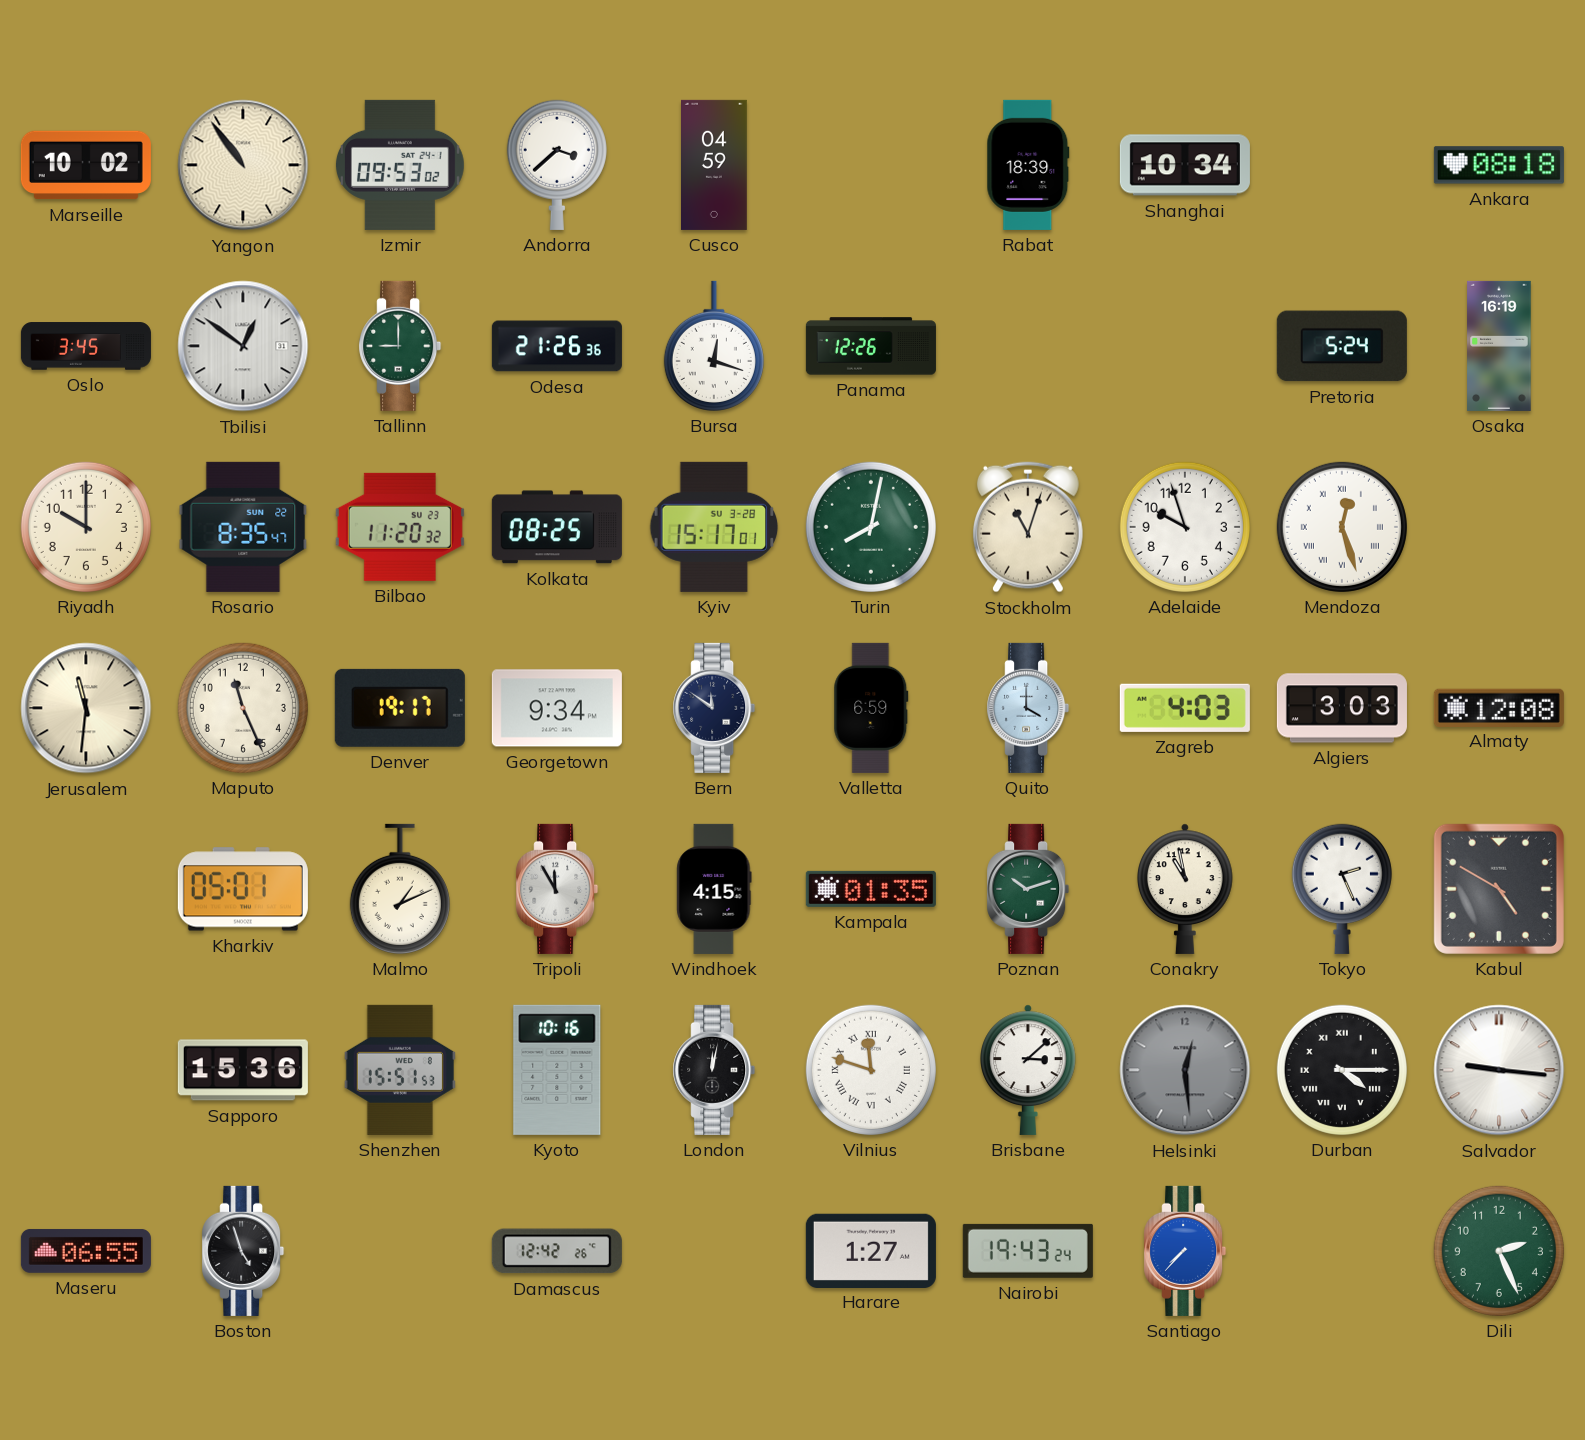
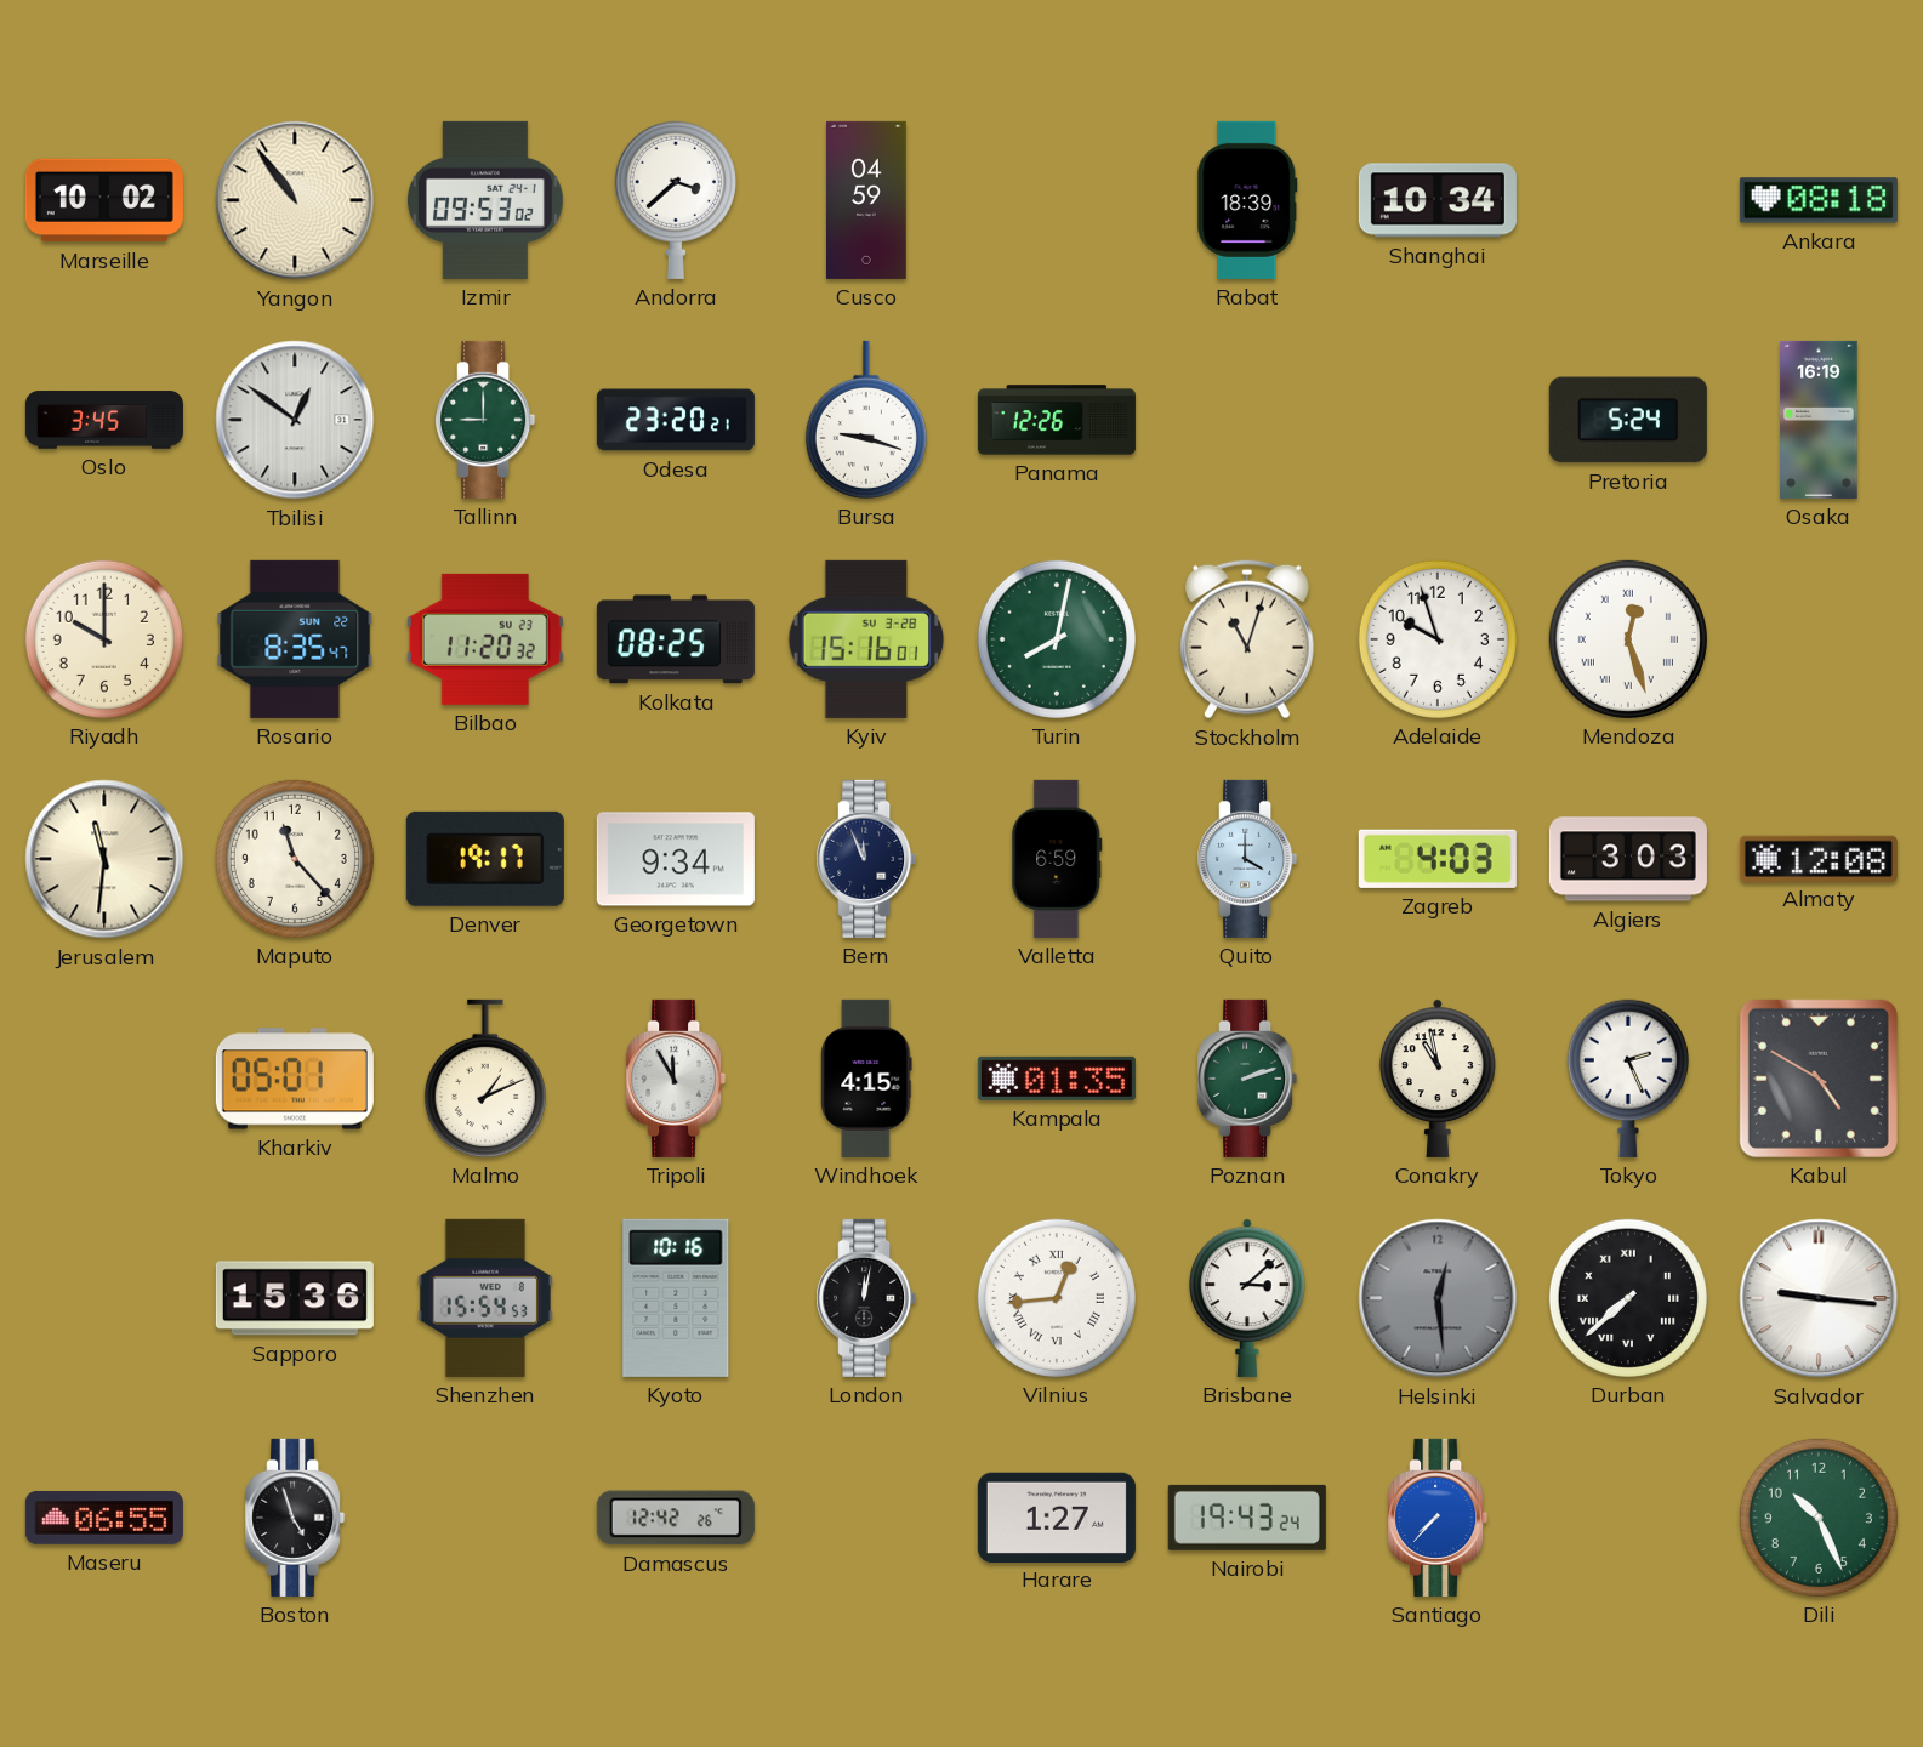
Odesa: 21:26 -> 23:20
Bursa: 12:18 -> 9:18
Kyiv: 15:17 -> 15:16
Maputo: 11:26 -> 11:23
Bern: 11:51 -> 11:56
Poznan: 10:12 -> 2:12
Shenzhen: 15:51 -> 15:54
Vilnius: 11:48 -> 12:44
Durban: 4:15 -> 7:38
Dili: 2:26 -> 10:26
